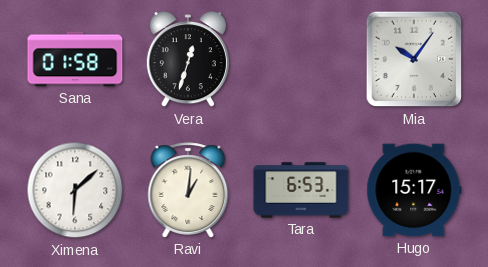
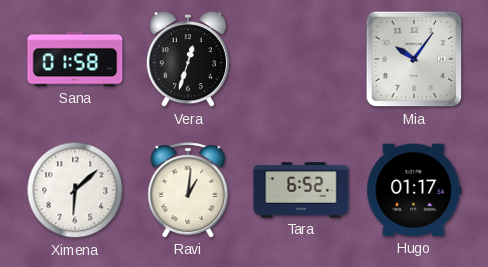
Tara: 6:53 -> 6:52
Hugo: 15:17 -> 01:17
